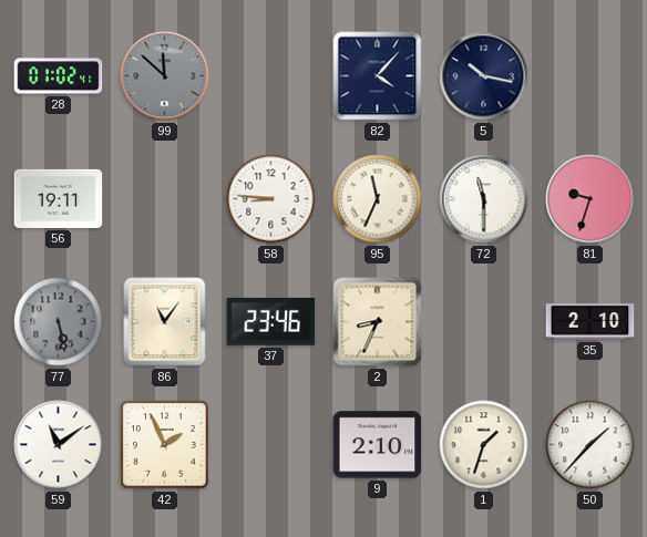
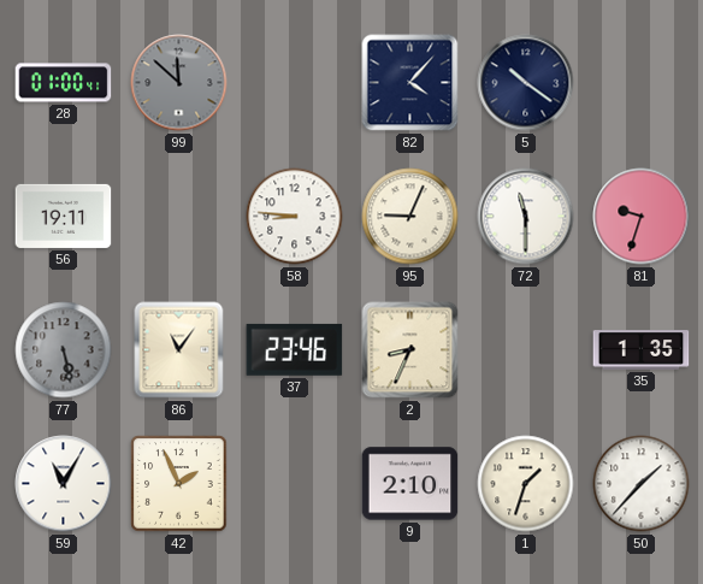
28: 01:02 -> 01:00
5: 10:17 -> 10:21
95: 11:34 -> 9:04
35: 2:10 -> 1:35
59: 11:09 -> 11:05
